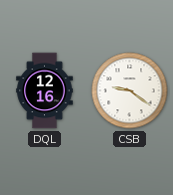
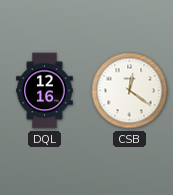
CSB: 9:21 -> 12:21
